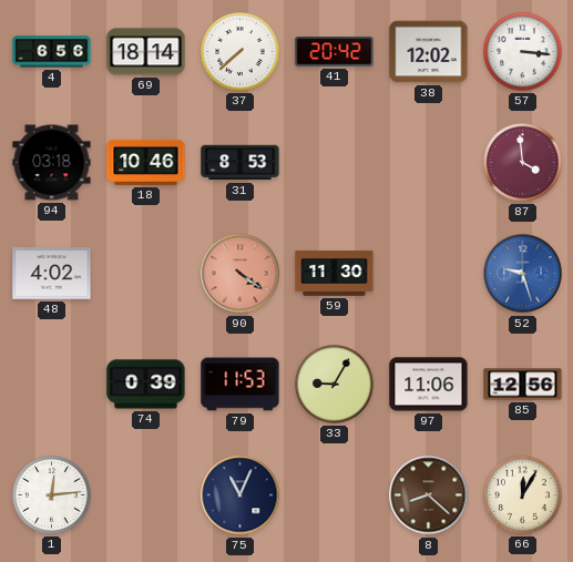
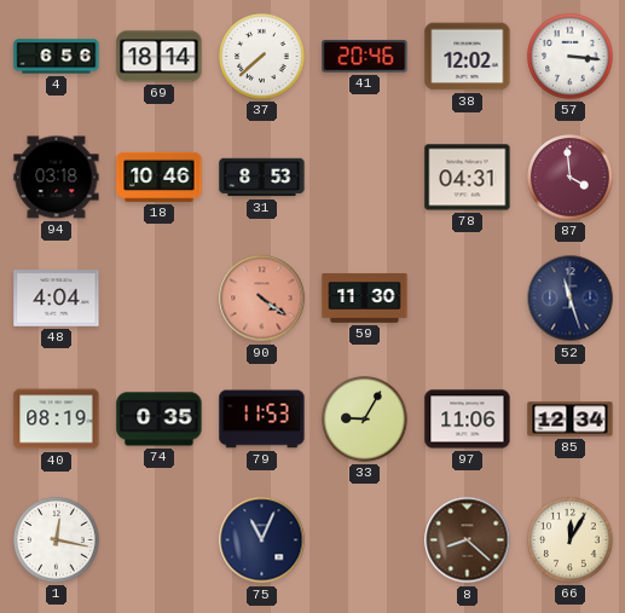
41: 20:42 -> 20:46
78: none -> 04:31
48: 4:02 -> 4:04
52: 9:27 -> 11:27
52 dial: blue -> navy
40: none -> 08:19
74: 0:39 -> 0:35
85: 12:56 -> 12:34
1: 12:14 -> 12:17
